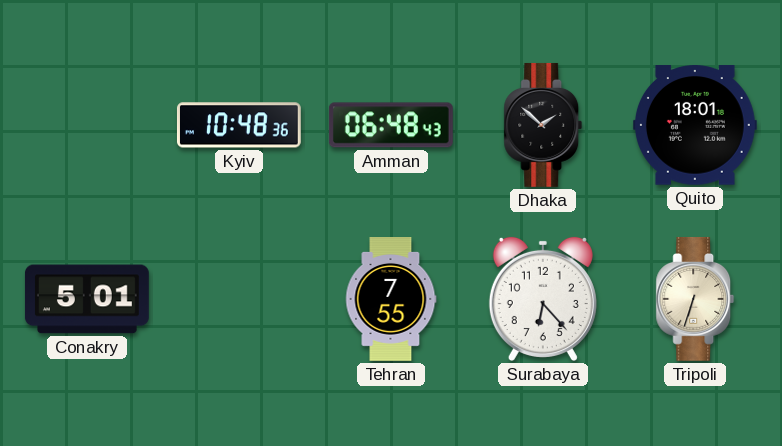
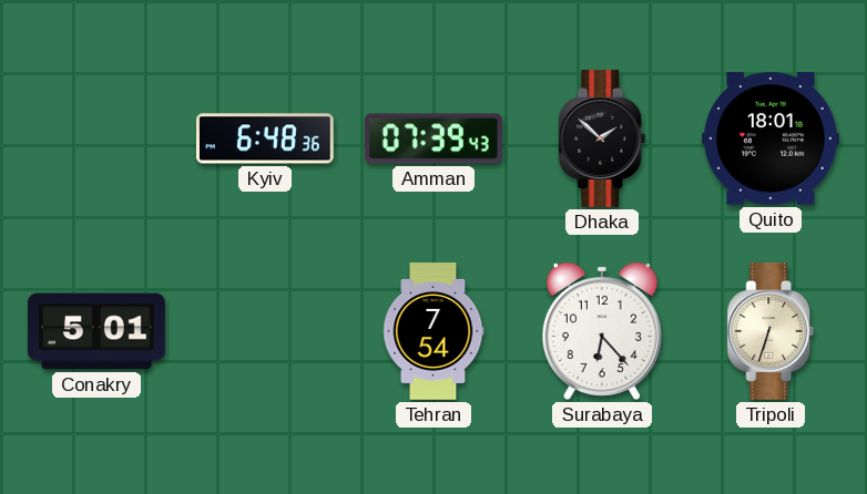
Kyiv: 10:48 -> 6:48
Amman: 06:48 -> 07:39
Tehran: 7:55 -> 7:54
